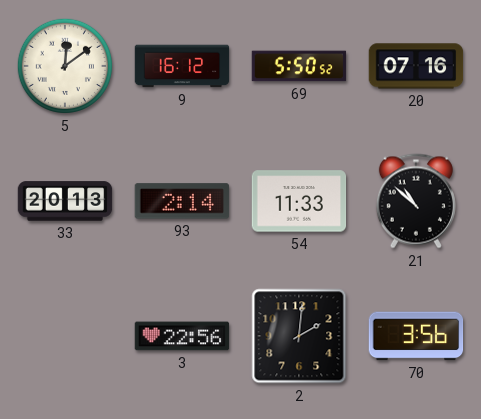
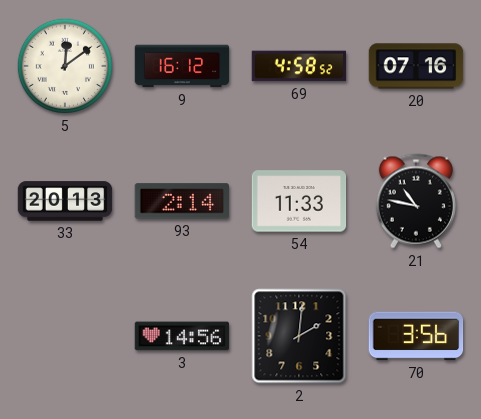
69: 5:50 -> 4:58
21: 10:52 -> 10:47
3: 22:56 -> 14:56
